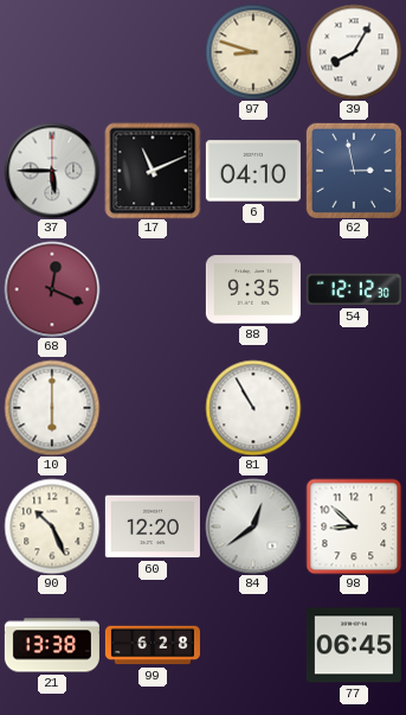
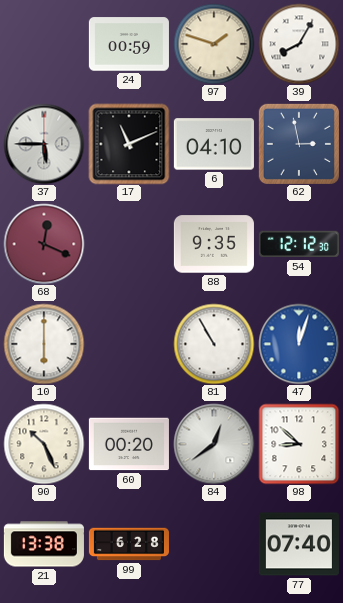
24: none -> 00:59
97: 8:48 -> 1:48
47: none -> 12:03
60: 12:20 -> 00:20
77: 06:45 -> 07:40
